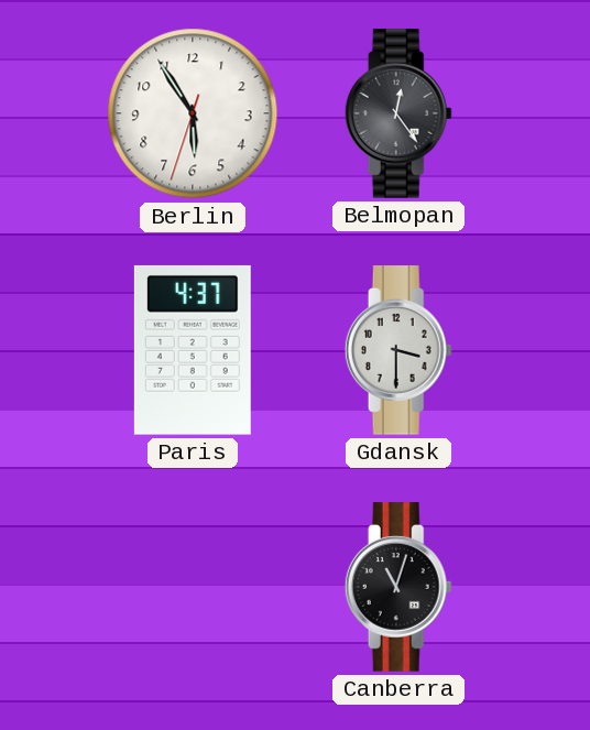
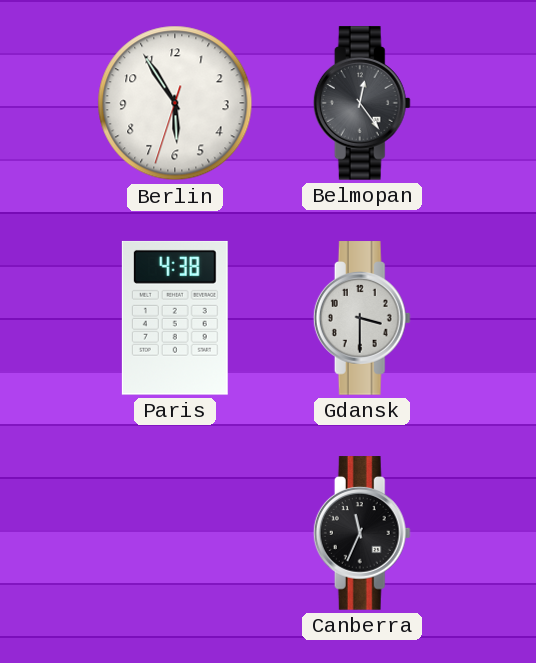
Paris: 4:37 -> 4:38
Canberra: 11:03 -> 11:34
